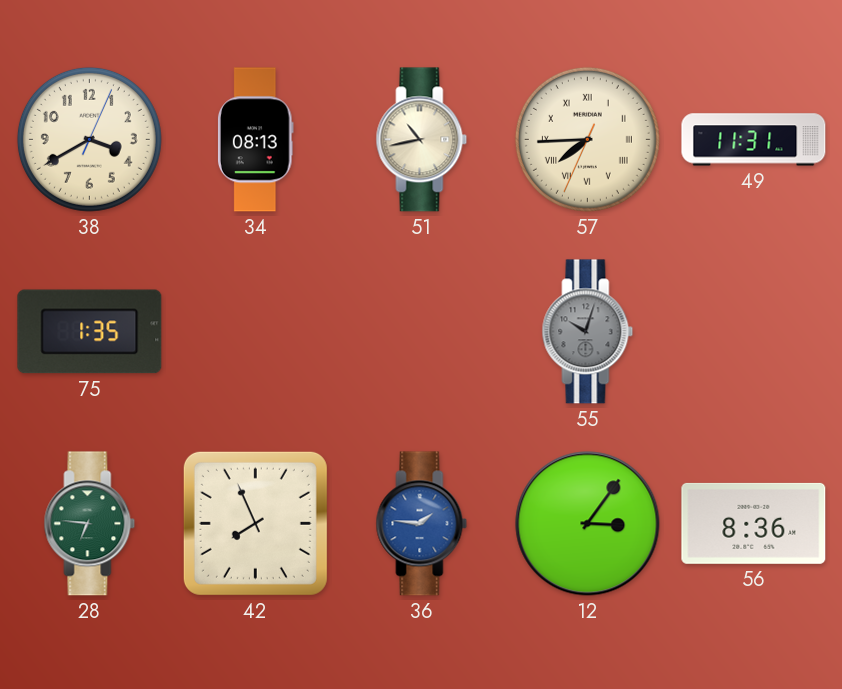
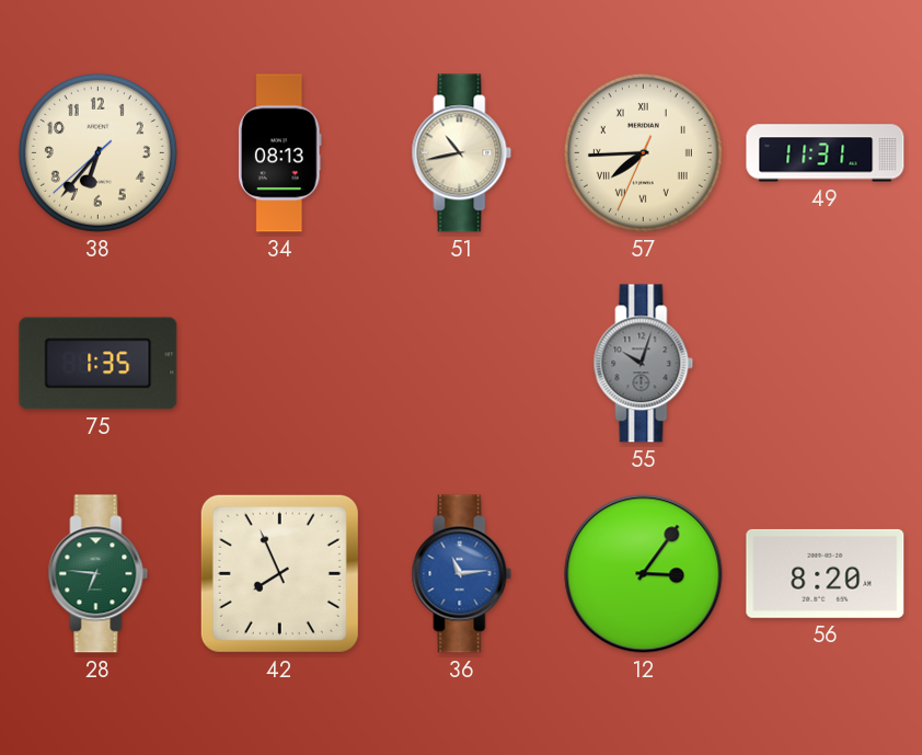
38: 3:40 -> 6:36
36: 1:46 -> 11:14
56: 8:36 -> 8:20
